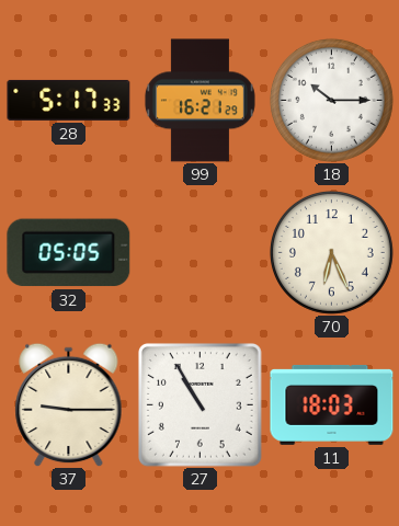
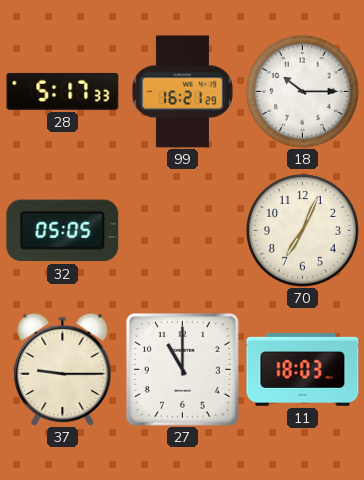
70: 6:26 -> 7:04
27: 10:55 -> 11:00
